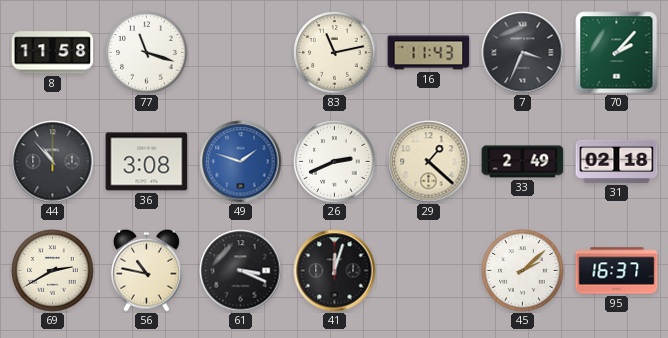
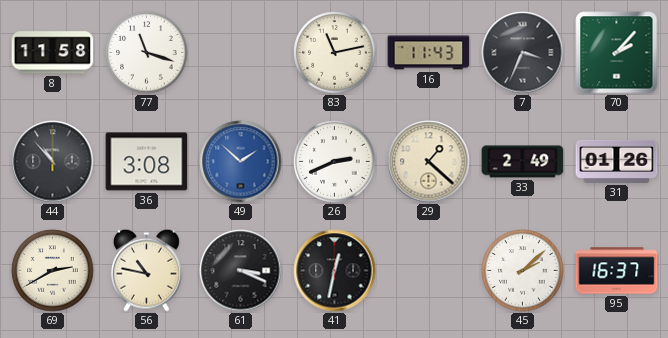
49: 1:48 -> 1:52
31: 02:18 -> 01:26
41: 12:03 -> 12:32
